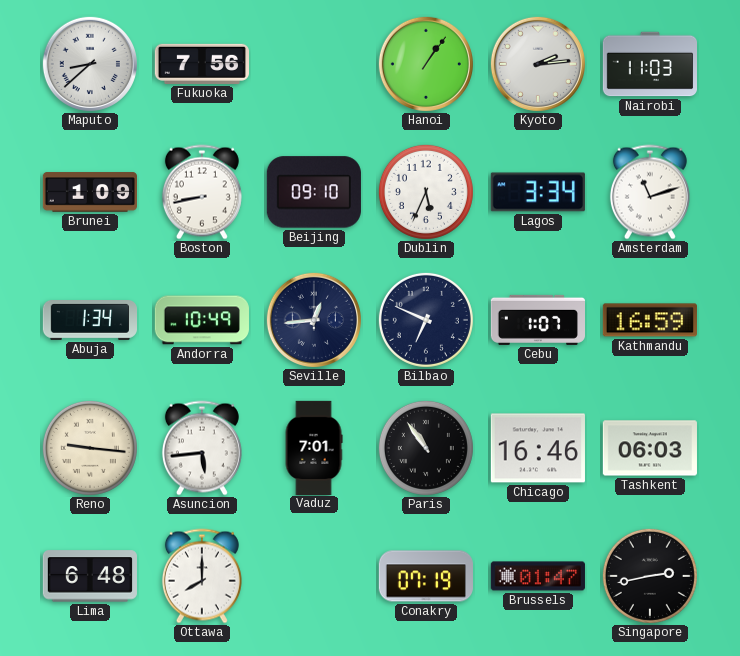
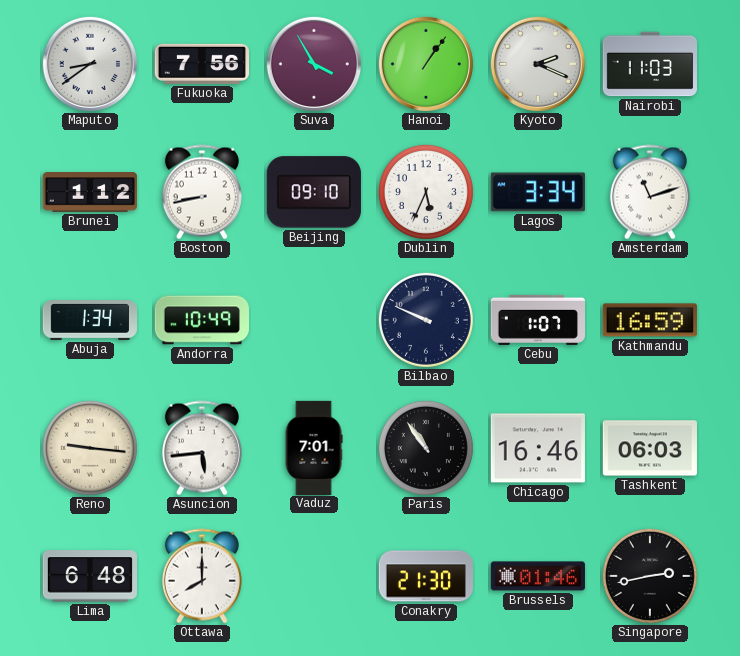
Maputo: 8:38 -> 8:39
Suva: none -> 3:55
Kyoto: 2:14 -> 2:19
Brunei: 1:09 -> 1:12
Seville: 12:44 -> none
Bilbao: 6:49 -> 9:49
Conakry: 07:19 -> 21:30
Brussels: 01:47 -> 01:46
